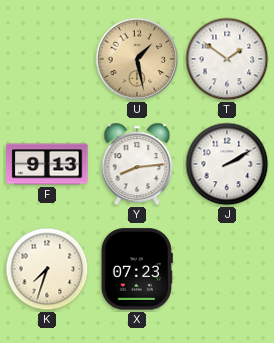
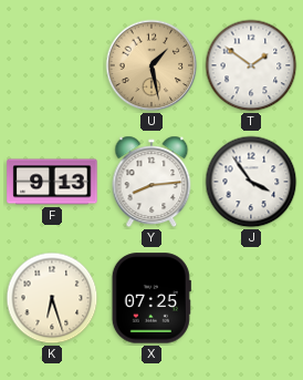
J: 2:10 -> 3:54
K: 7:33 -> 6:27
X: 07:23 -> 07:25
